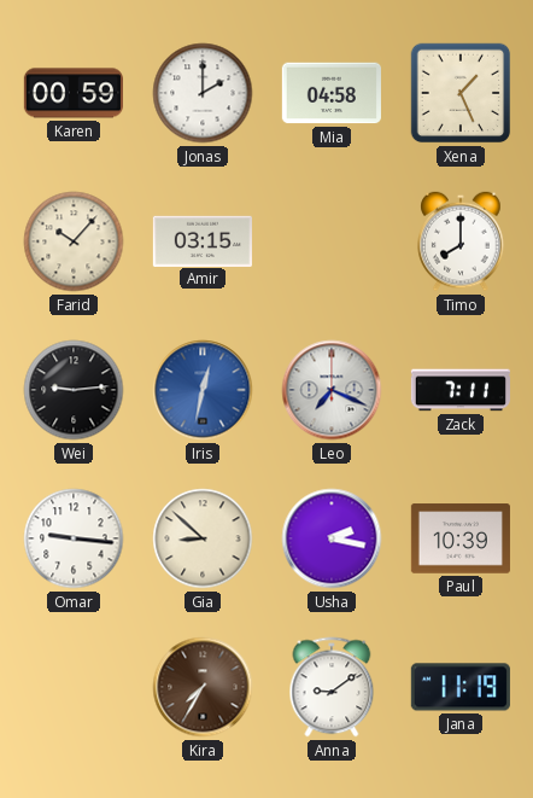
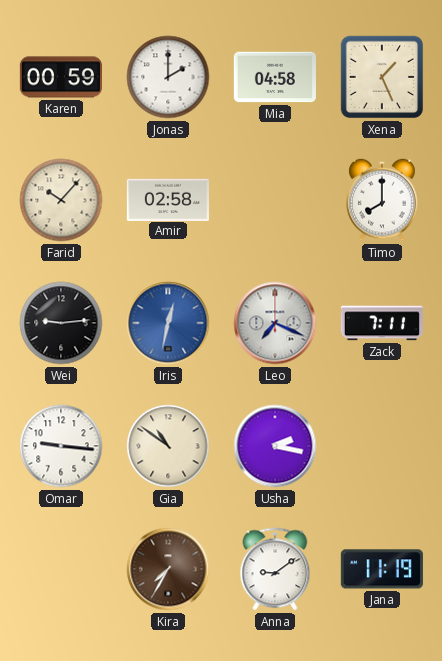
Amir: 03:15 -> 02:58
Gia: 8:52 -> 10:51
Paul: 10:39 -> none
